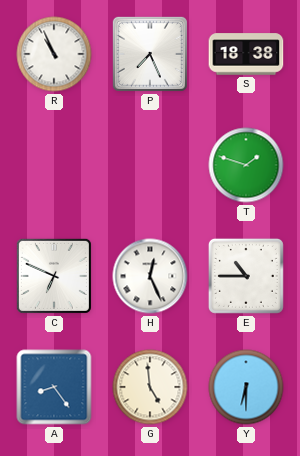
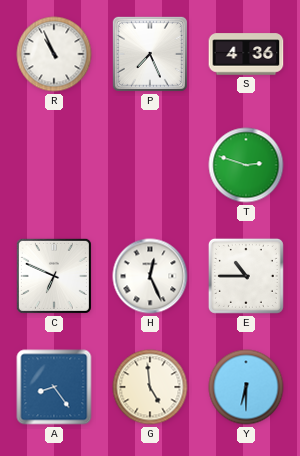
S: 18:38 -> 4:36
T: 1:48 -> 2:48
